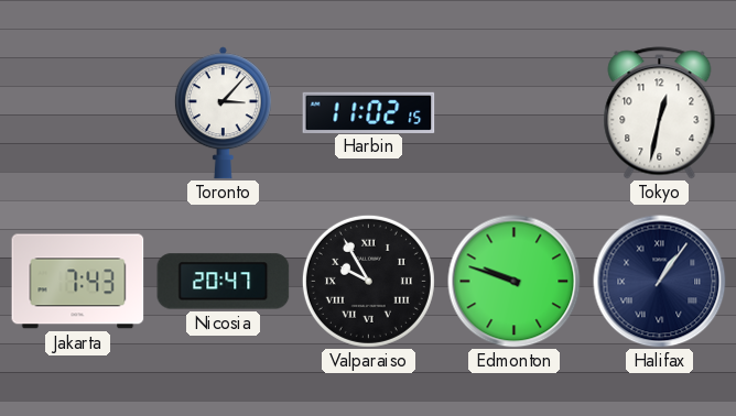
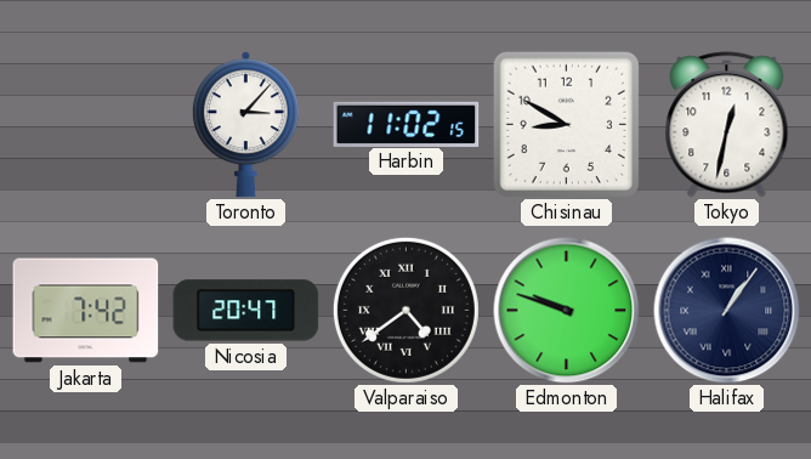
Chisinau: none -> 8:50
Jakarta: 7:43 -> 7:42
Valparaiso: 9:55 -> 4:39
